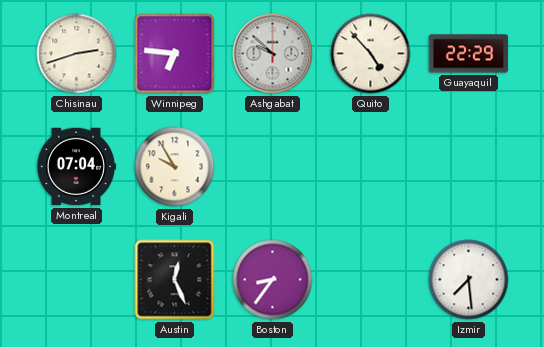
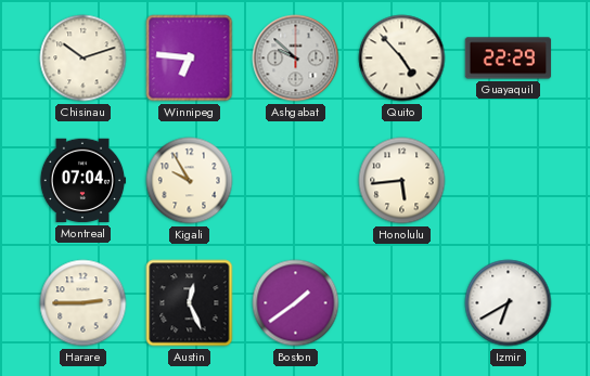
Chisinau: 2:42 -> 10:12
Honolulu: none -> 5:44
Harare: none -> 2:45
Boston: 8:36 -> 1:39
Izmir: 7:29 -> 6:40
